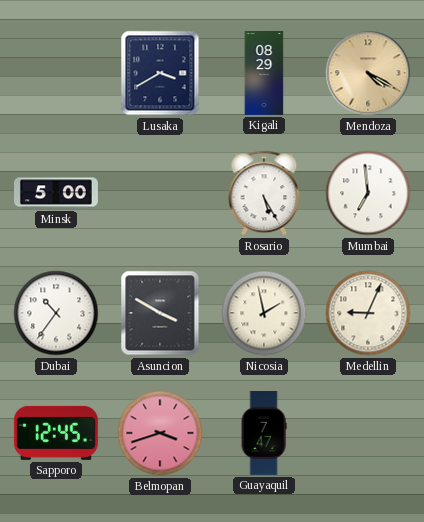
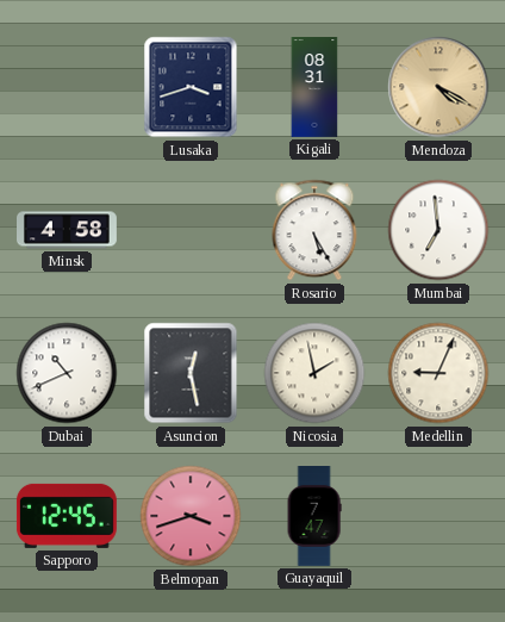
Lusaka: 3:40 -> 3:42
Kigali: 08:29 -> 08:31
Minsk: 5:00 -> 4:58
Dubai: 10:36 -> 10:41
Asuncion: 3:50 -> 12:28
